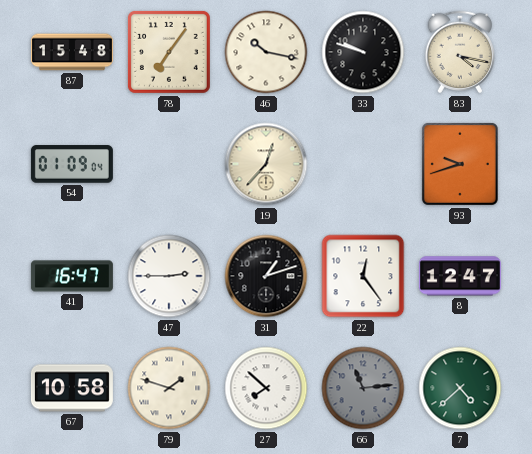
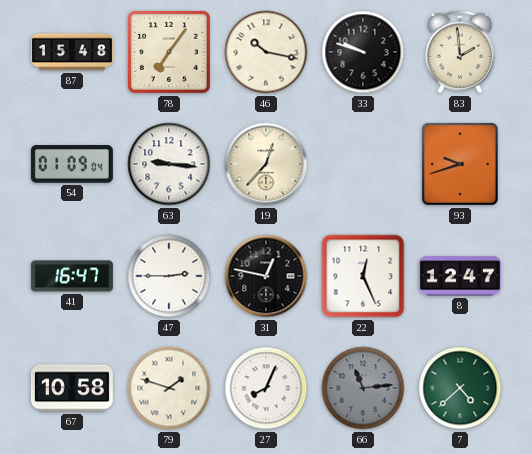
83: 4:17 -> 1:59
63: none -> 9:16
31: 1:12 -> 12:47
22: 12:24 -> 12:26
27: 7:52 -> 8:04
